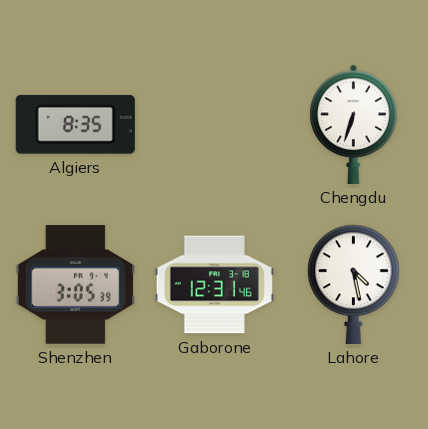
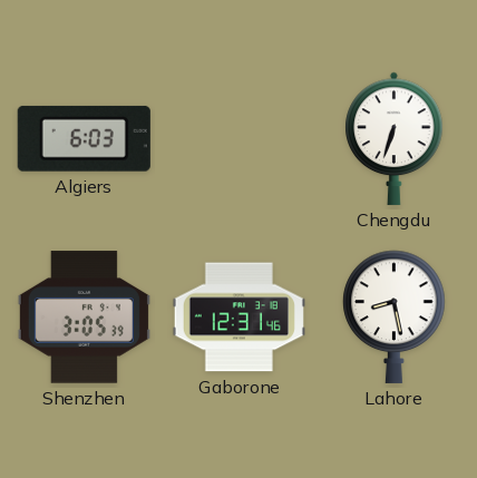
Algiers: 8:35 -> 6:03
Lahore: 4:28 -> 8:28
